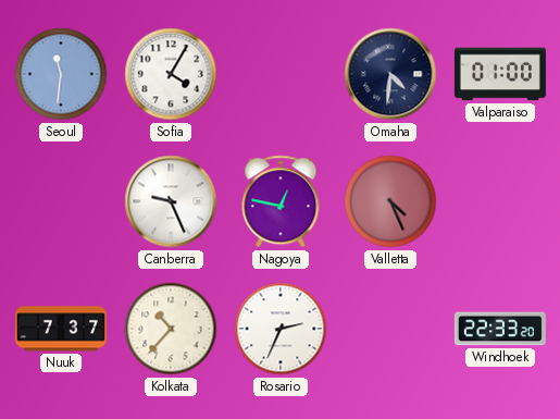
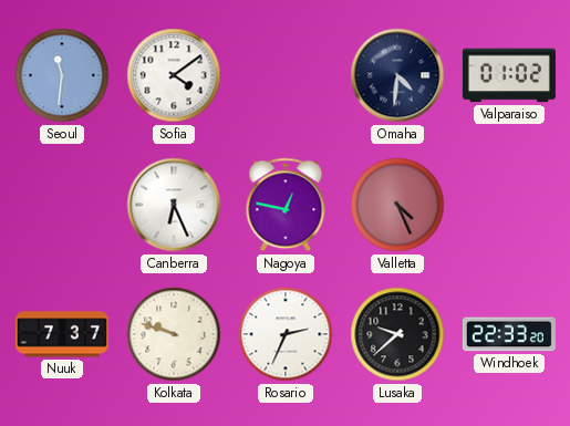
Sofia: 4:05 -> 4:09
Valparaiso: 01:00 -> 01:02
Canberra: 9:26 -> 6:26
Kolkata: 10:37 -> 9:48
Lusaka: none -> 9:38
